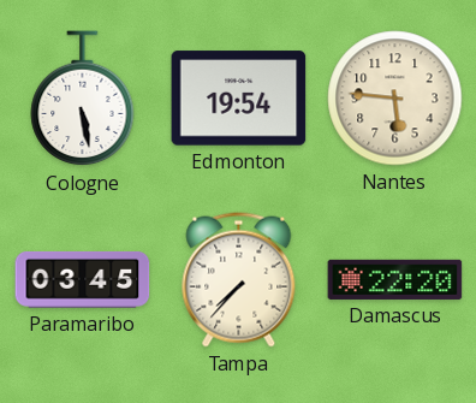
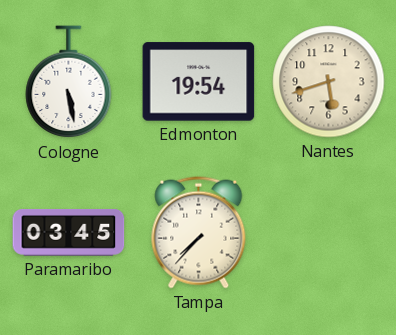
Nantes: 5:46 -> 5:42
Damascus: 22:20 -> none
